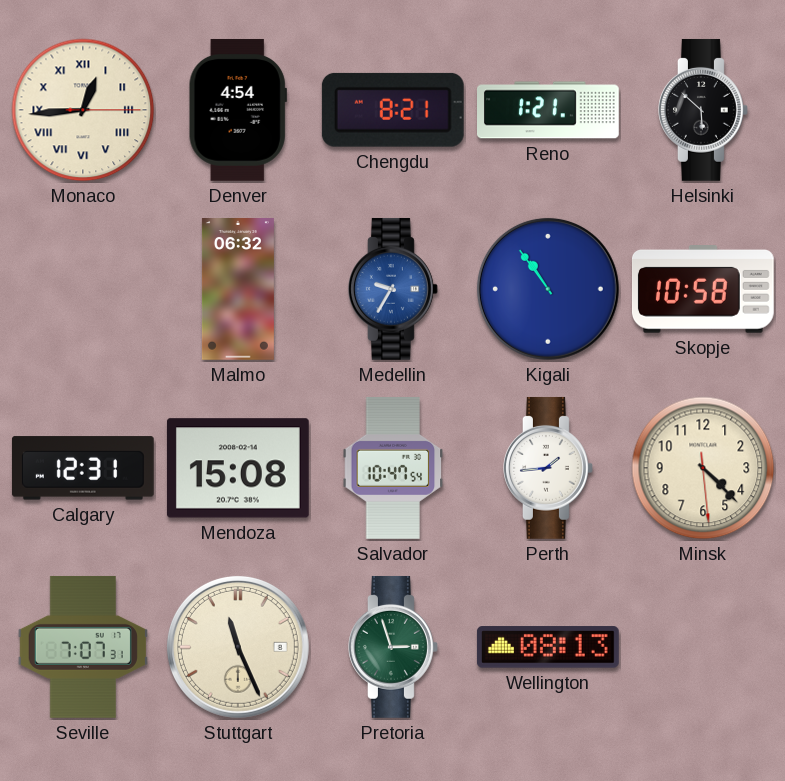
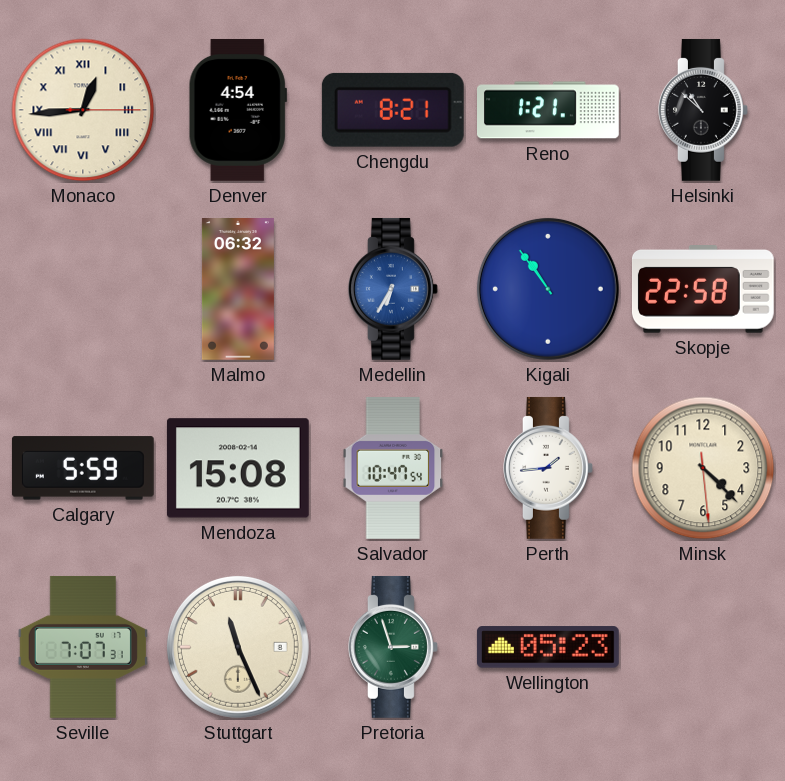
Helsinki: 5:52 -> 10:52
Medellin: 9:35 -> 6:35
Skopje: 10:58 -> 22:58
Calgary: 12:31 -> 5:59
Wellington: 08:13 -> 05:23
